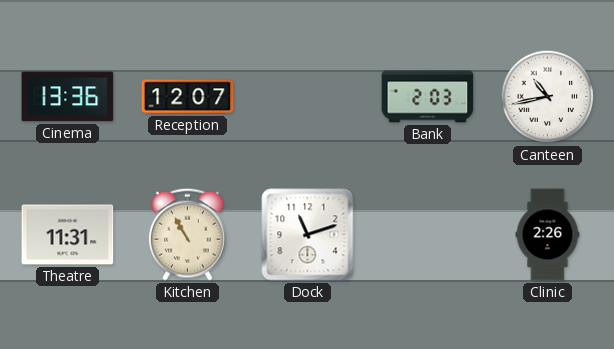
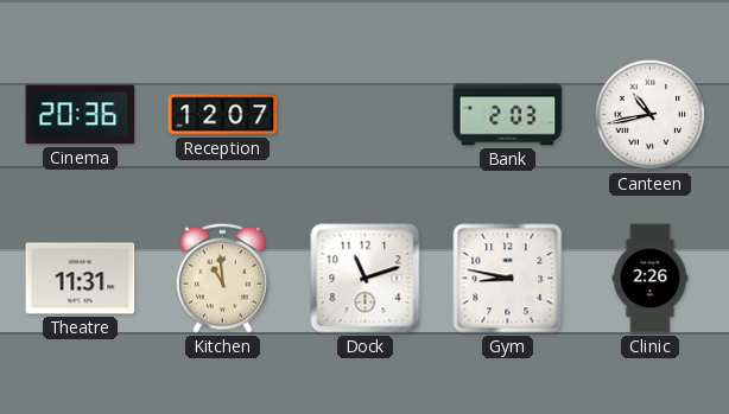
Cinema: 13:36 -> 20:36
Kitchen: 10:55 -> 10:59
Gym: none -> 8:47
